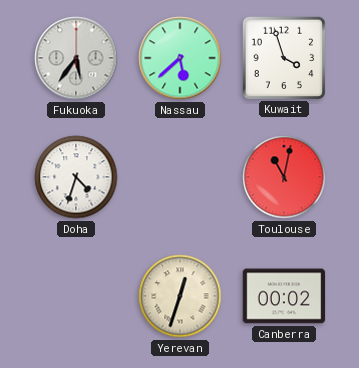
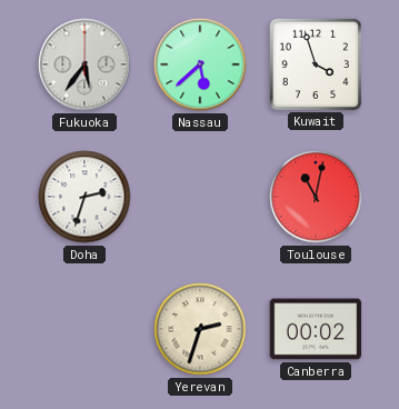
Doha: 4:33 -> 2:33
Yerevan: 12:33 -> 2:33
